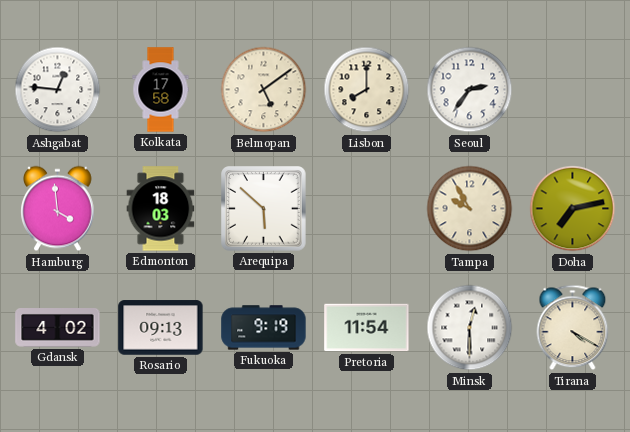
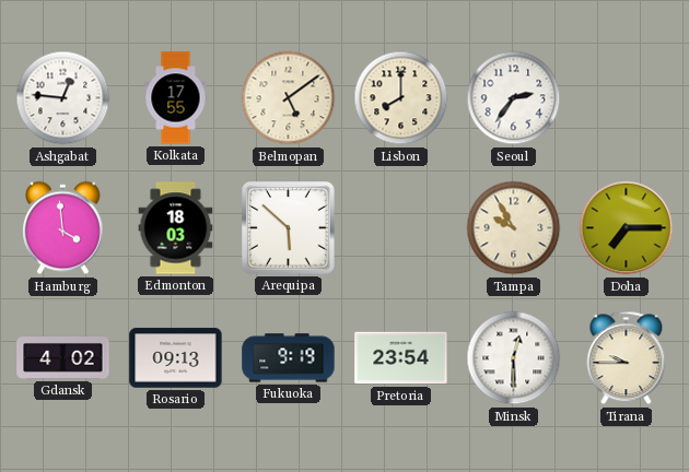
Kolkata: 17:58 -> 17:55
Doha: 7:13 -> 7:15
Pretoria: 11:54 -> 23:54
Tirana: 4:20 -> 9:45
